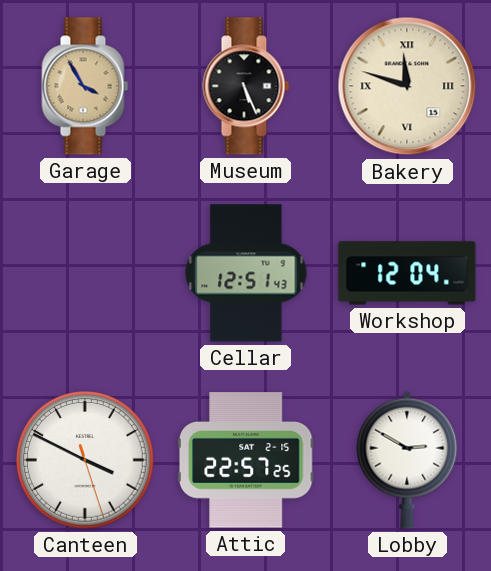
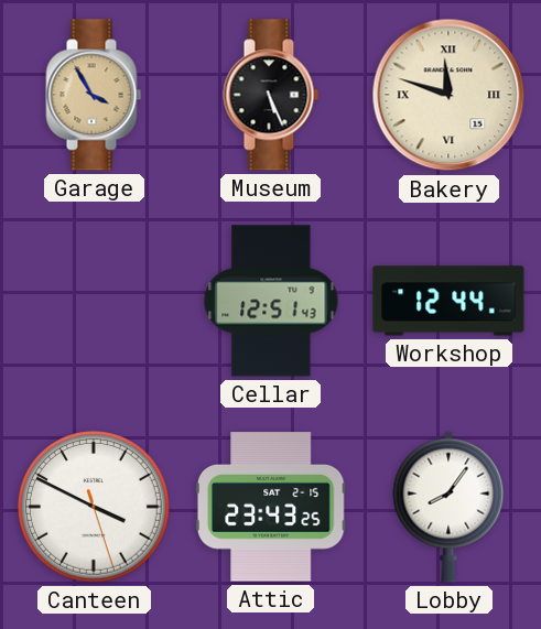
Workshop: 12:04 -> 12:44
Attic: 22:57 -> 23:43
Lobby: 2:50 -> 8:06
